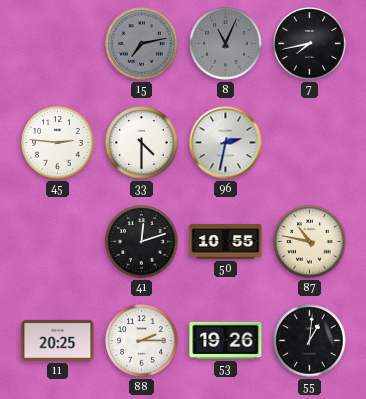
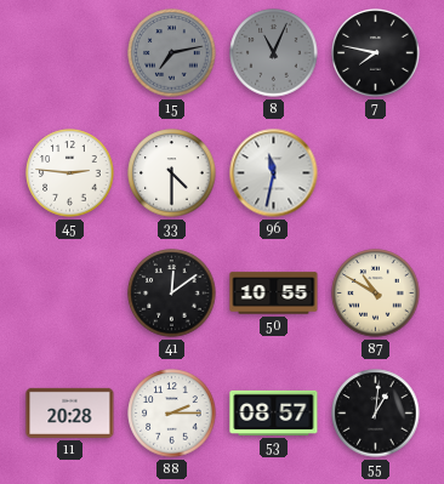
7: 7:43 -> 7:47
96: 2:32 -> 11:32
41: 12:12 -> 12:09
87: 10:47 -> 10:50
11: 20:25 -> 20:28
53: 19:26 -> 08:57
